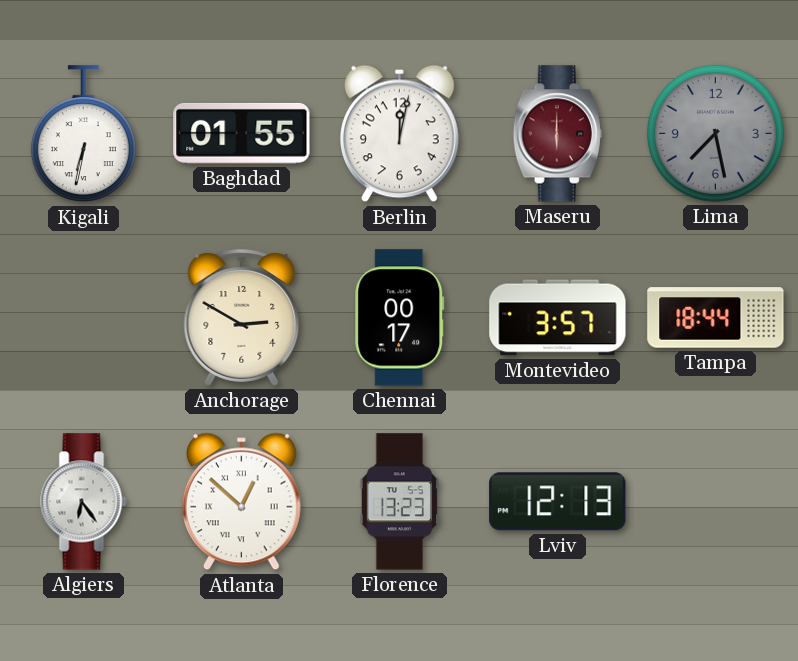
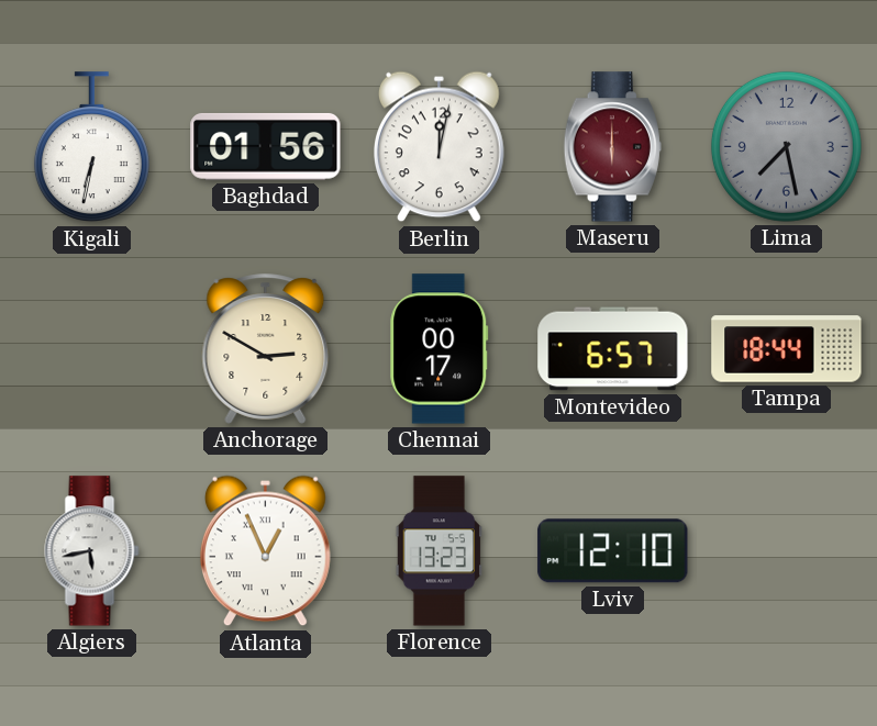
Baghdad: 01:55 -> 01:56
Montevideo: 3:57 -> 6:57
Algiers: 6:24 -> 5:43
Atlanta: 12:52 -> 12:56
Lviv: 12:13 -> 12:10
